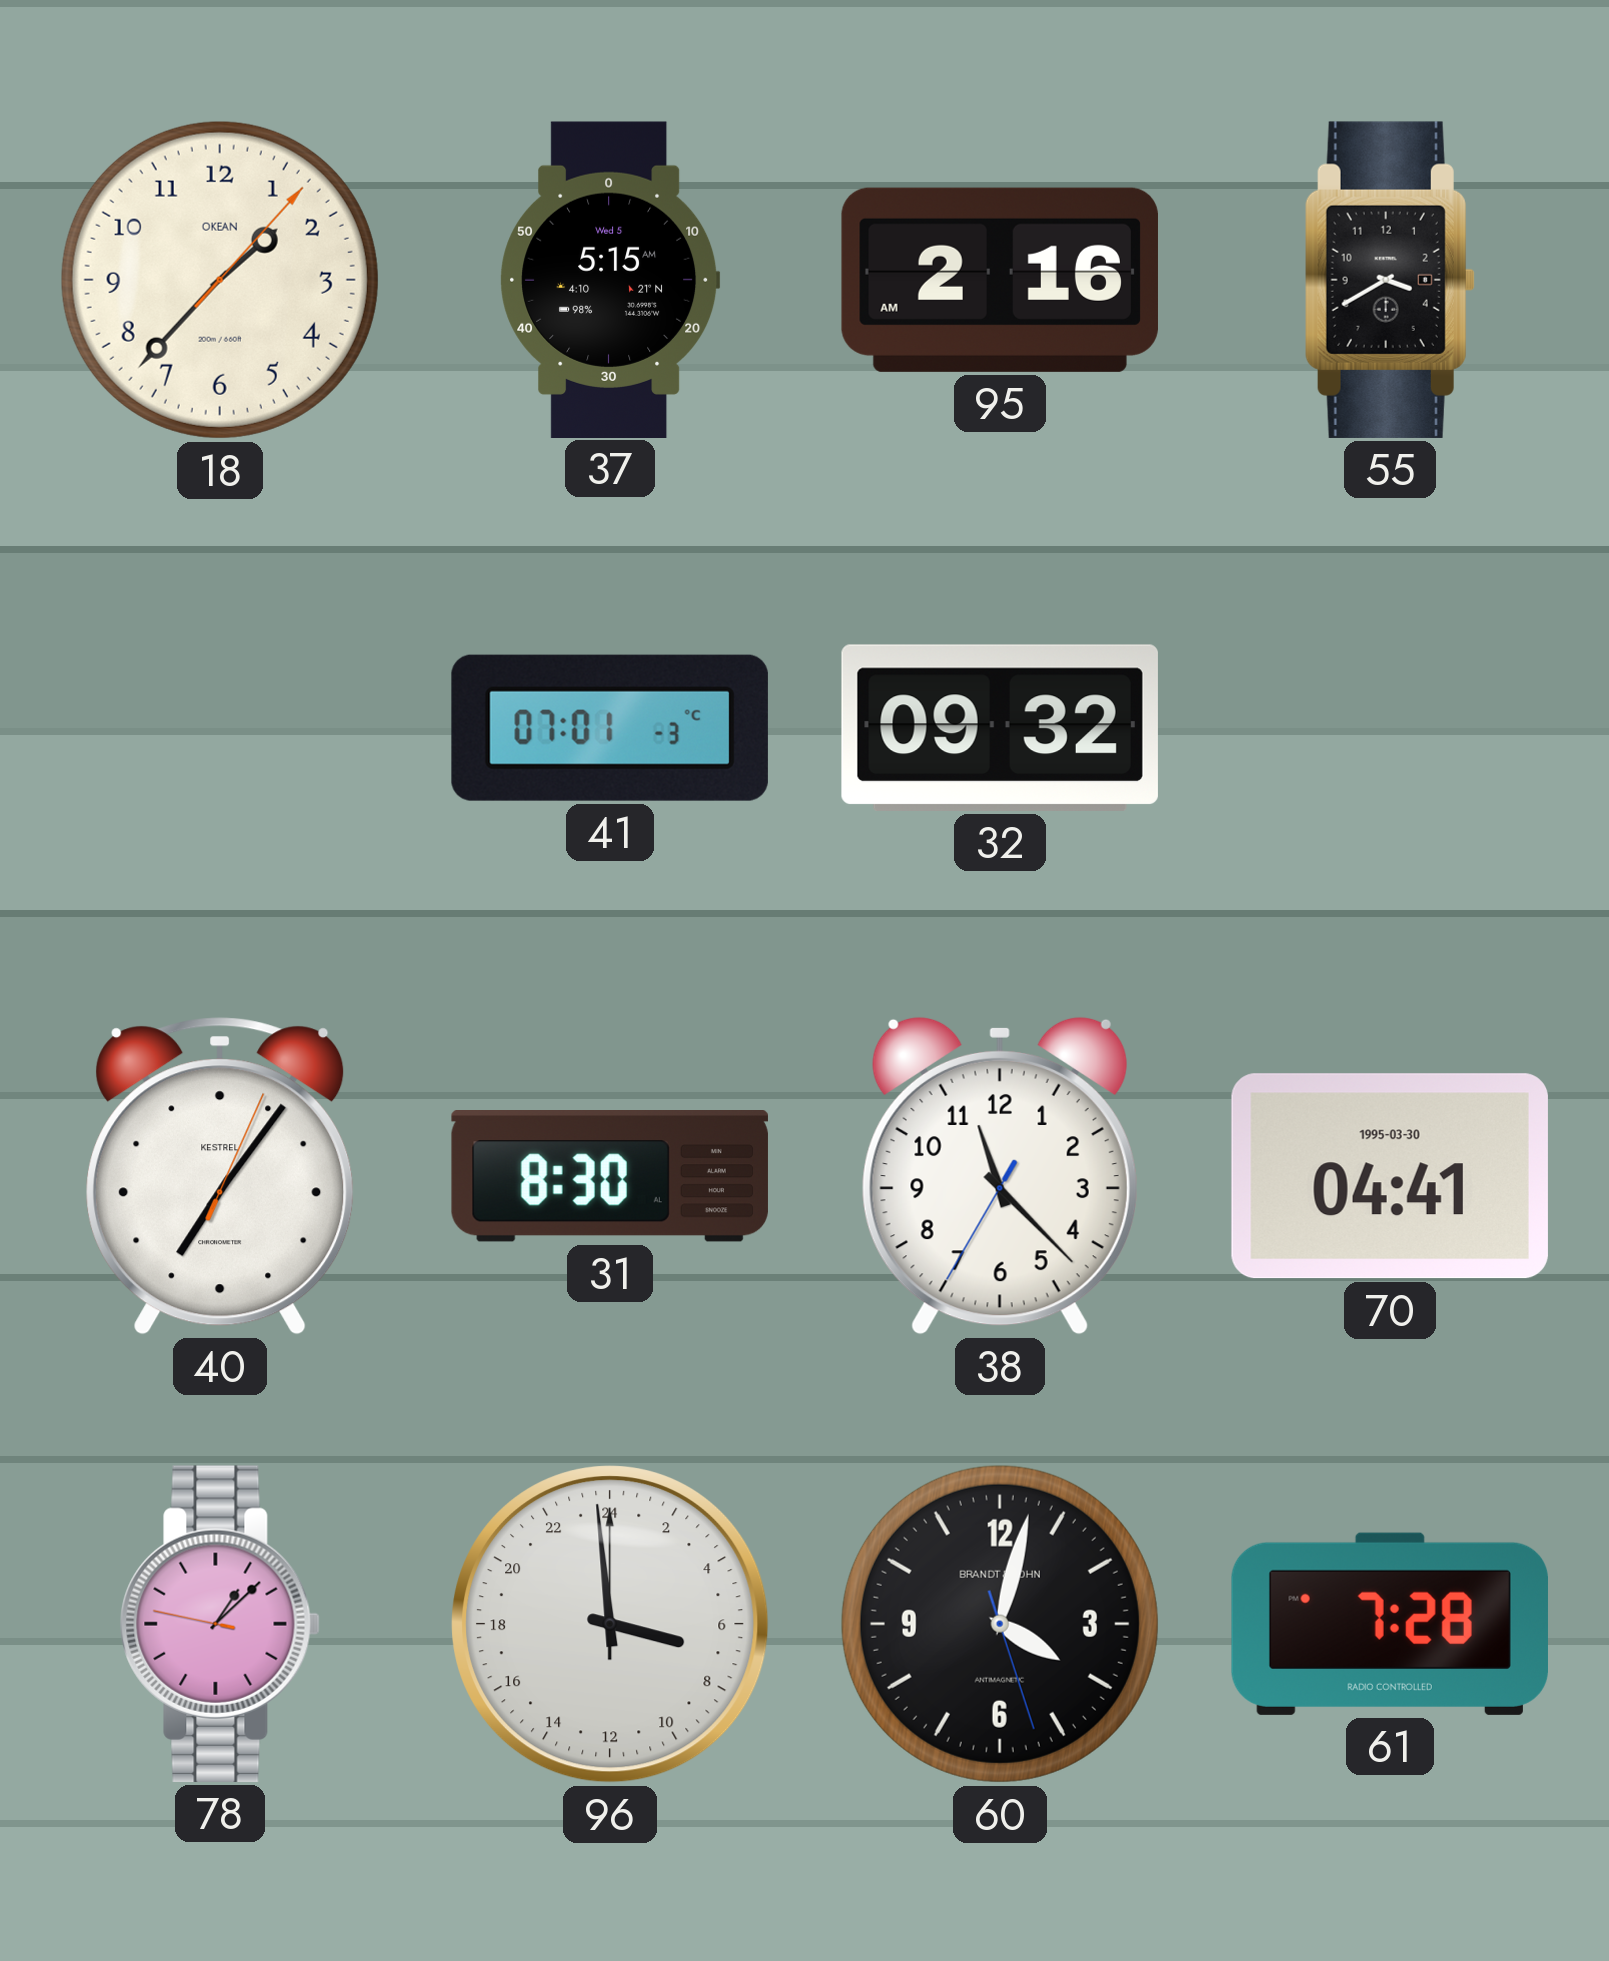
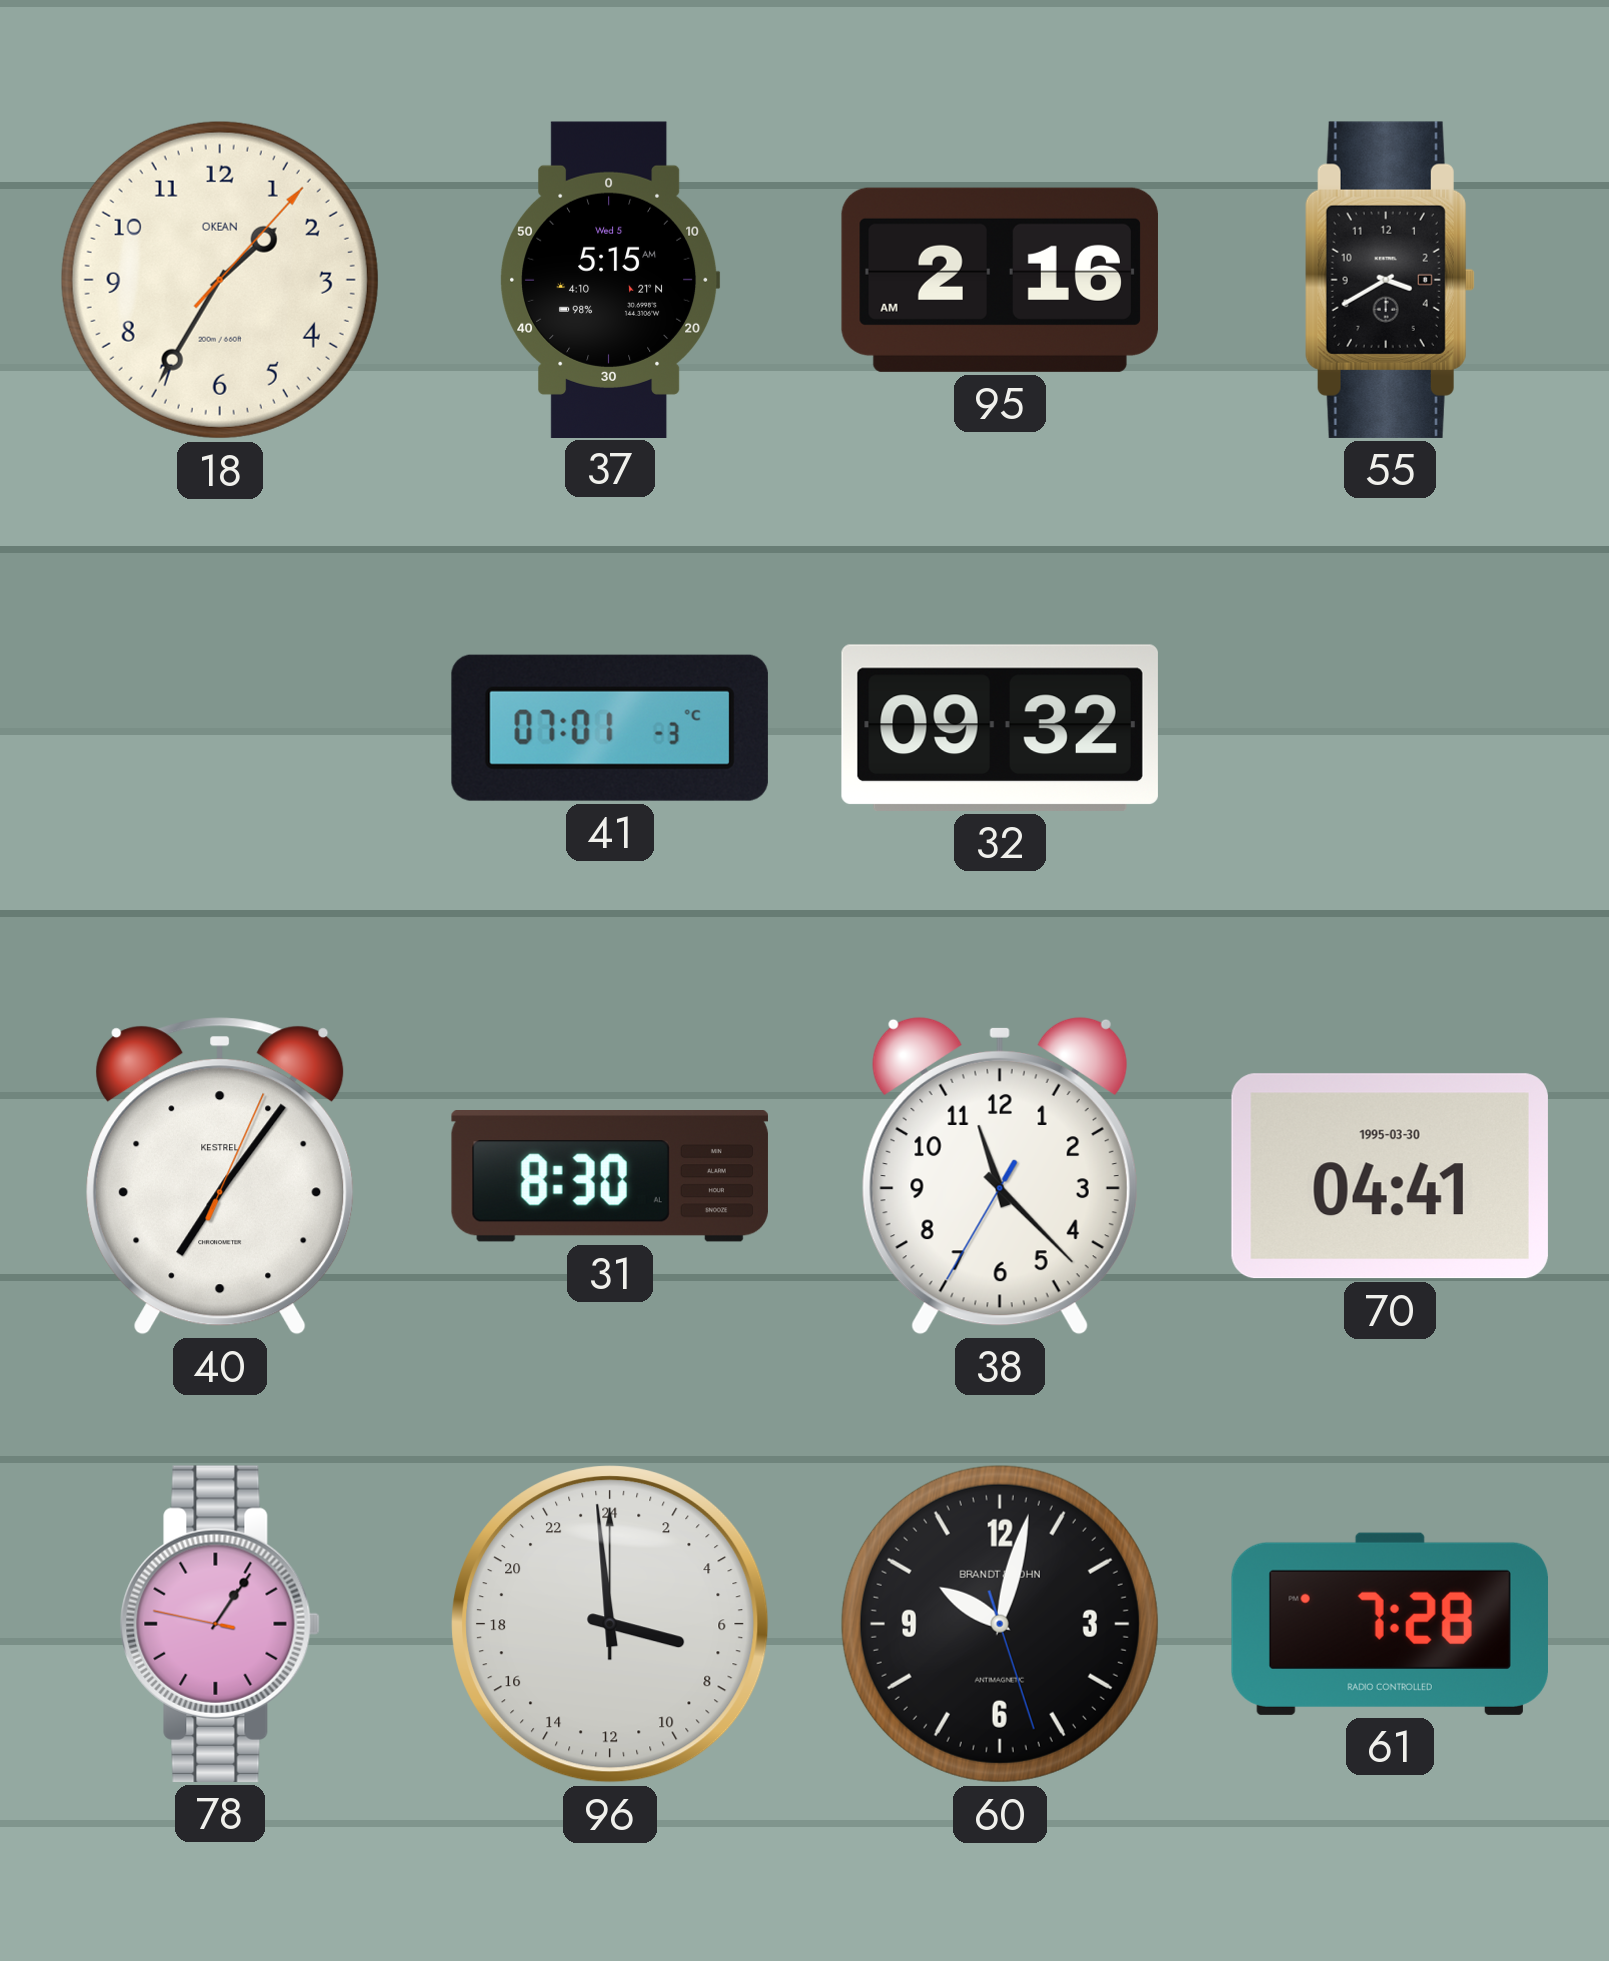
18: 1:37 -> 1:35
78: 1:07 -> 1:05
60: 4:02 -> 10:02
